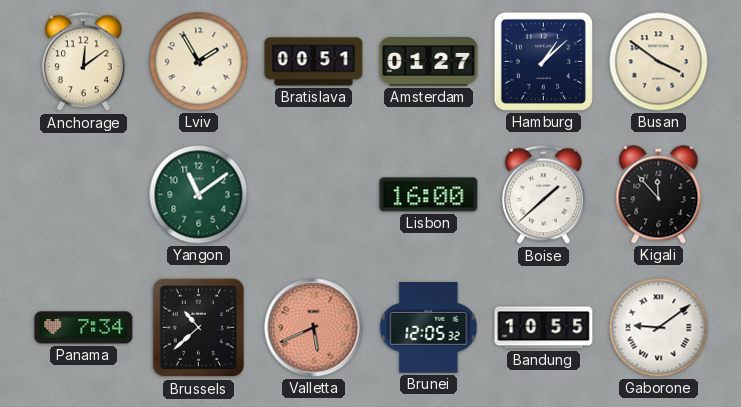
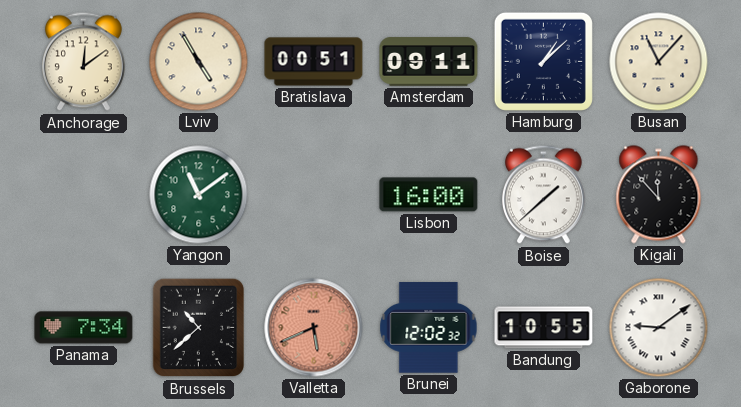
Lviv: 1:55 -> 4:55
Amsterdam: 01:27 -> 09:11
Busan: 3:51 -> 11:07
Brunei: 12:05 -> 12:02
